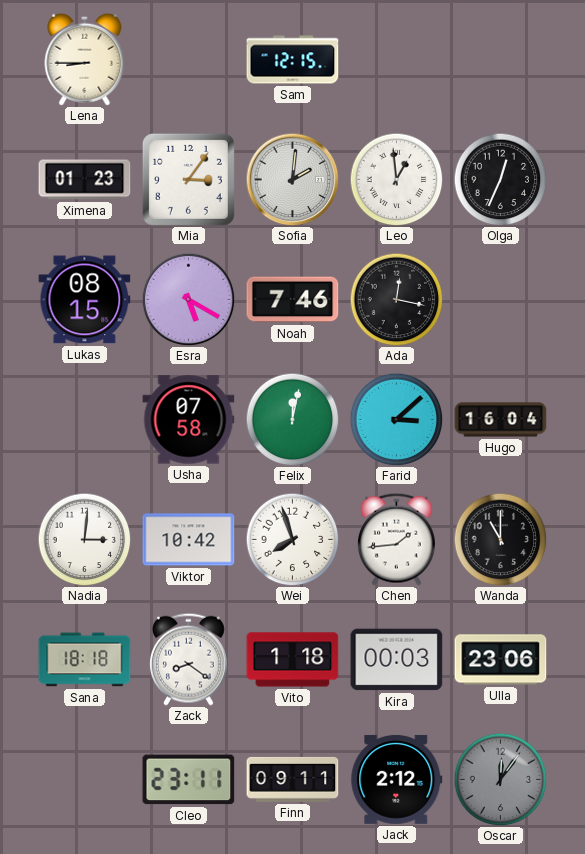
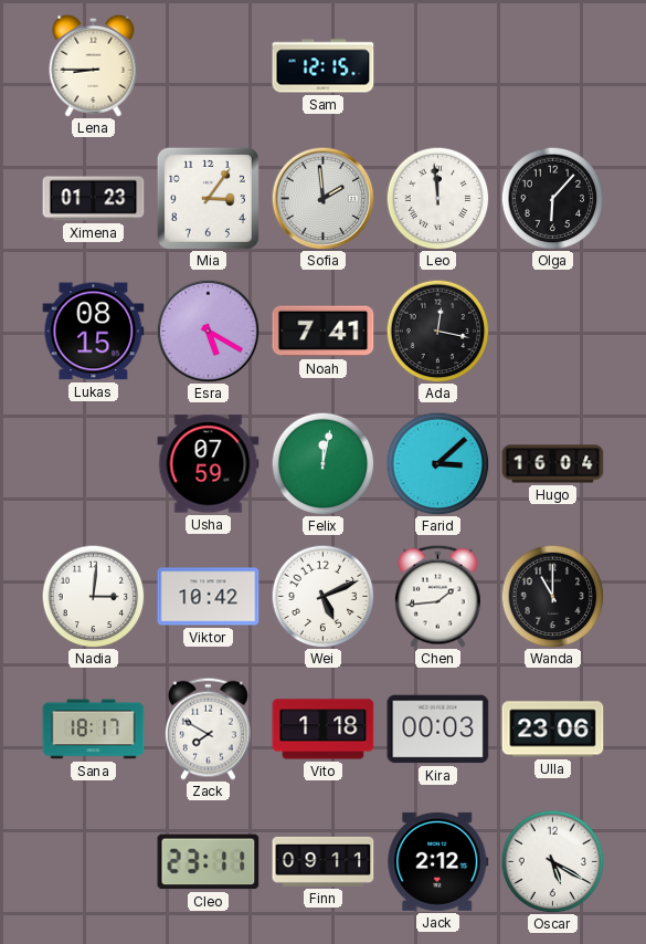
Sofia: 2:01 -> 1:59
Leo: 12:59 -> 11:59
Olga: 12:34 -> 6:07
Noah: 7:46 -> 7:41
Usha: 07:58 -> 07:59
Wei: 7:57 -> 5:11
Sana: 18:18 -> 18:17
Zack: 8:21 -> 7:50
Oscar: 12:06 -> 5:20
Oscar dial: grey -> white
